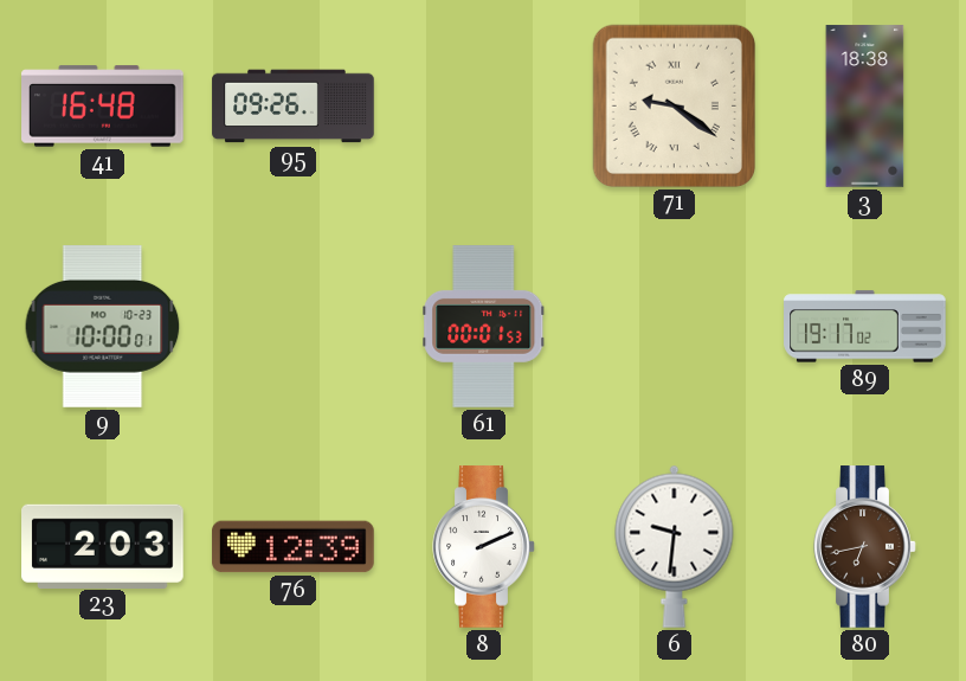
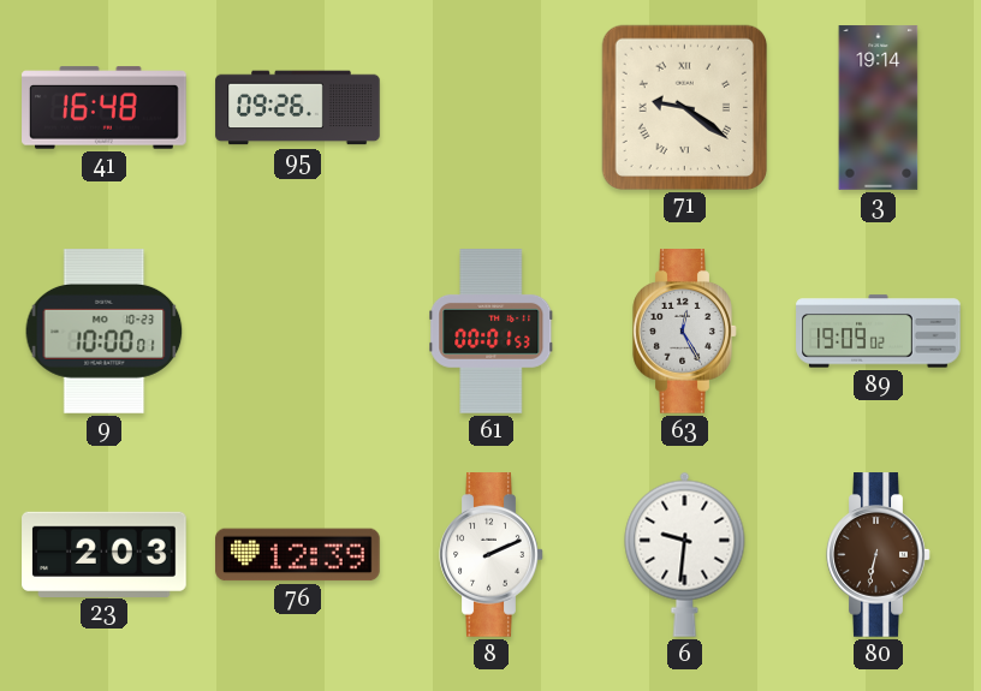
3: 18:38 -> 19:14
63: none -> 12:25
89: 19:17 -> 19:09
80: 6:43 -> 6:32
